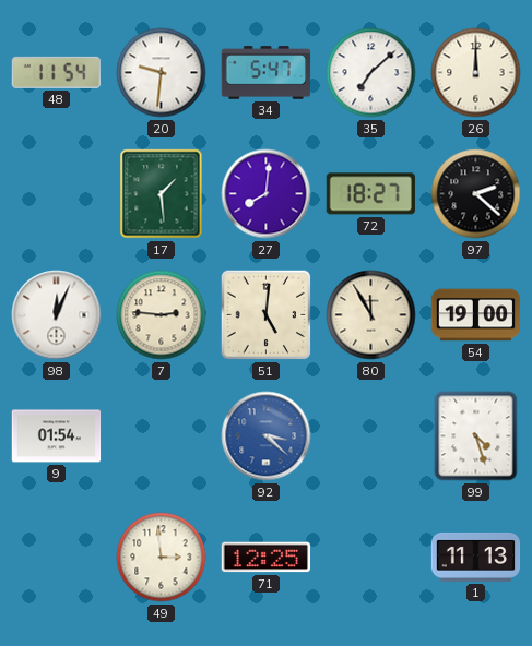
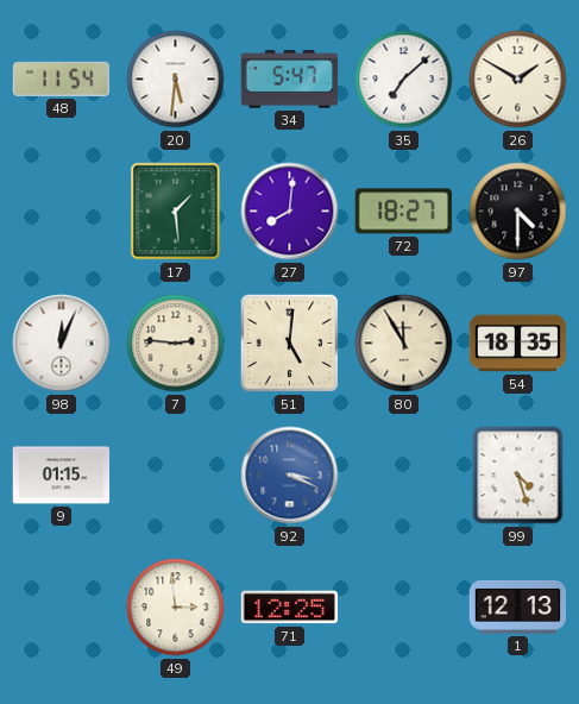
20: 9:31 -> 5:31
26: 12:00 -> 1:50
97: 2:22 -> 4:30
54: 19:00 -> 18:35
9: 01:54 -> 01:15
92: 3:22 -> 3:19
1: 11:13 -> 12:13
